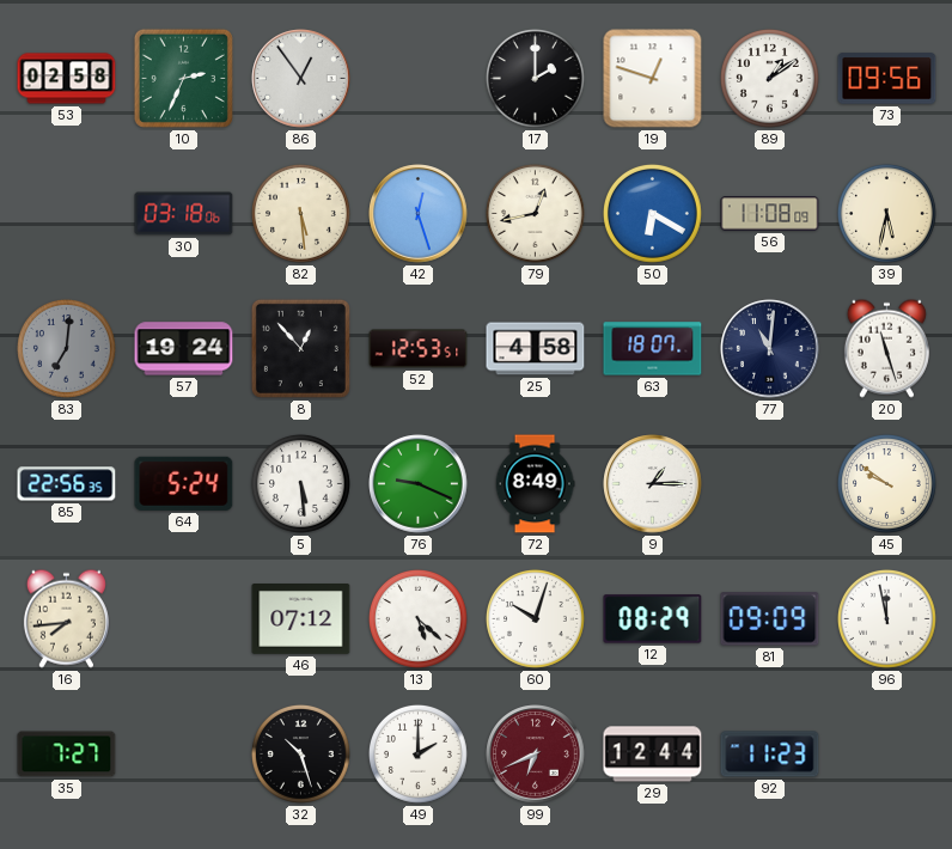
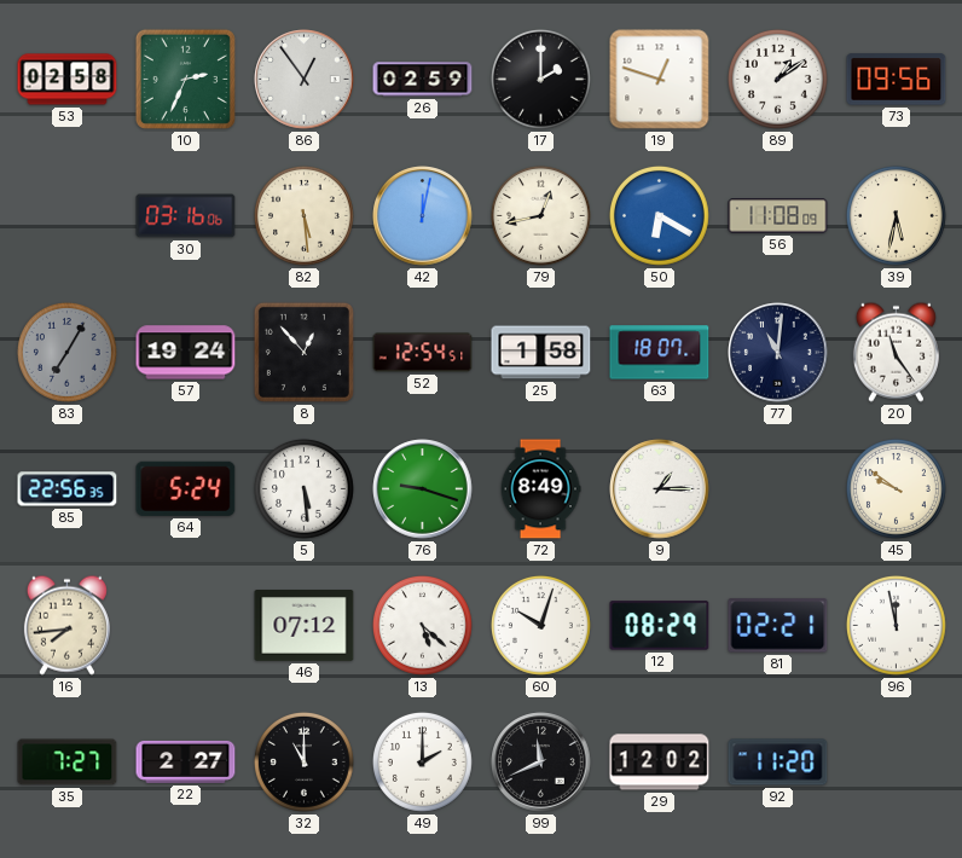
26: none -> 02:59
30: 03:18 -> 03:16
42: 12:27 -> 12:02
83: 7:01 -> 7:05
52: 12:53 -> 12:54
25: 4:58 -> 1:58
20: 11:27 -> 11:24
76: 9:19 -> 9:18
81: 09:09 -> 02:21
22: none -> 2:27
32: 10:27 -> 11:00
99: 6:41 -> 11:41
99 dial: burgundy -> black
29: 12:44 -> 12:02
92: 11:23 -> 11:20
